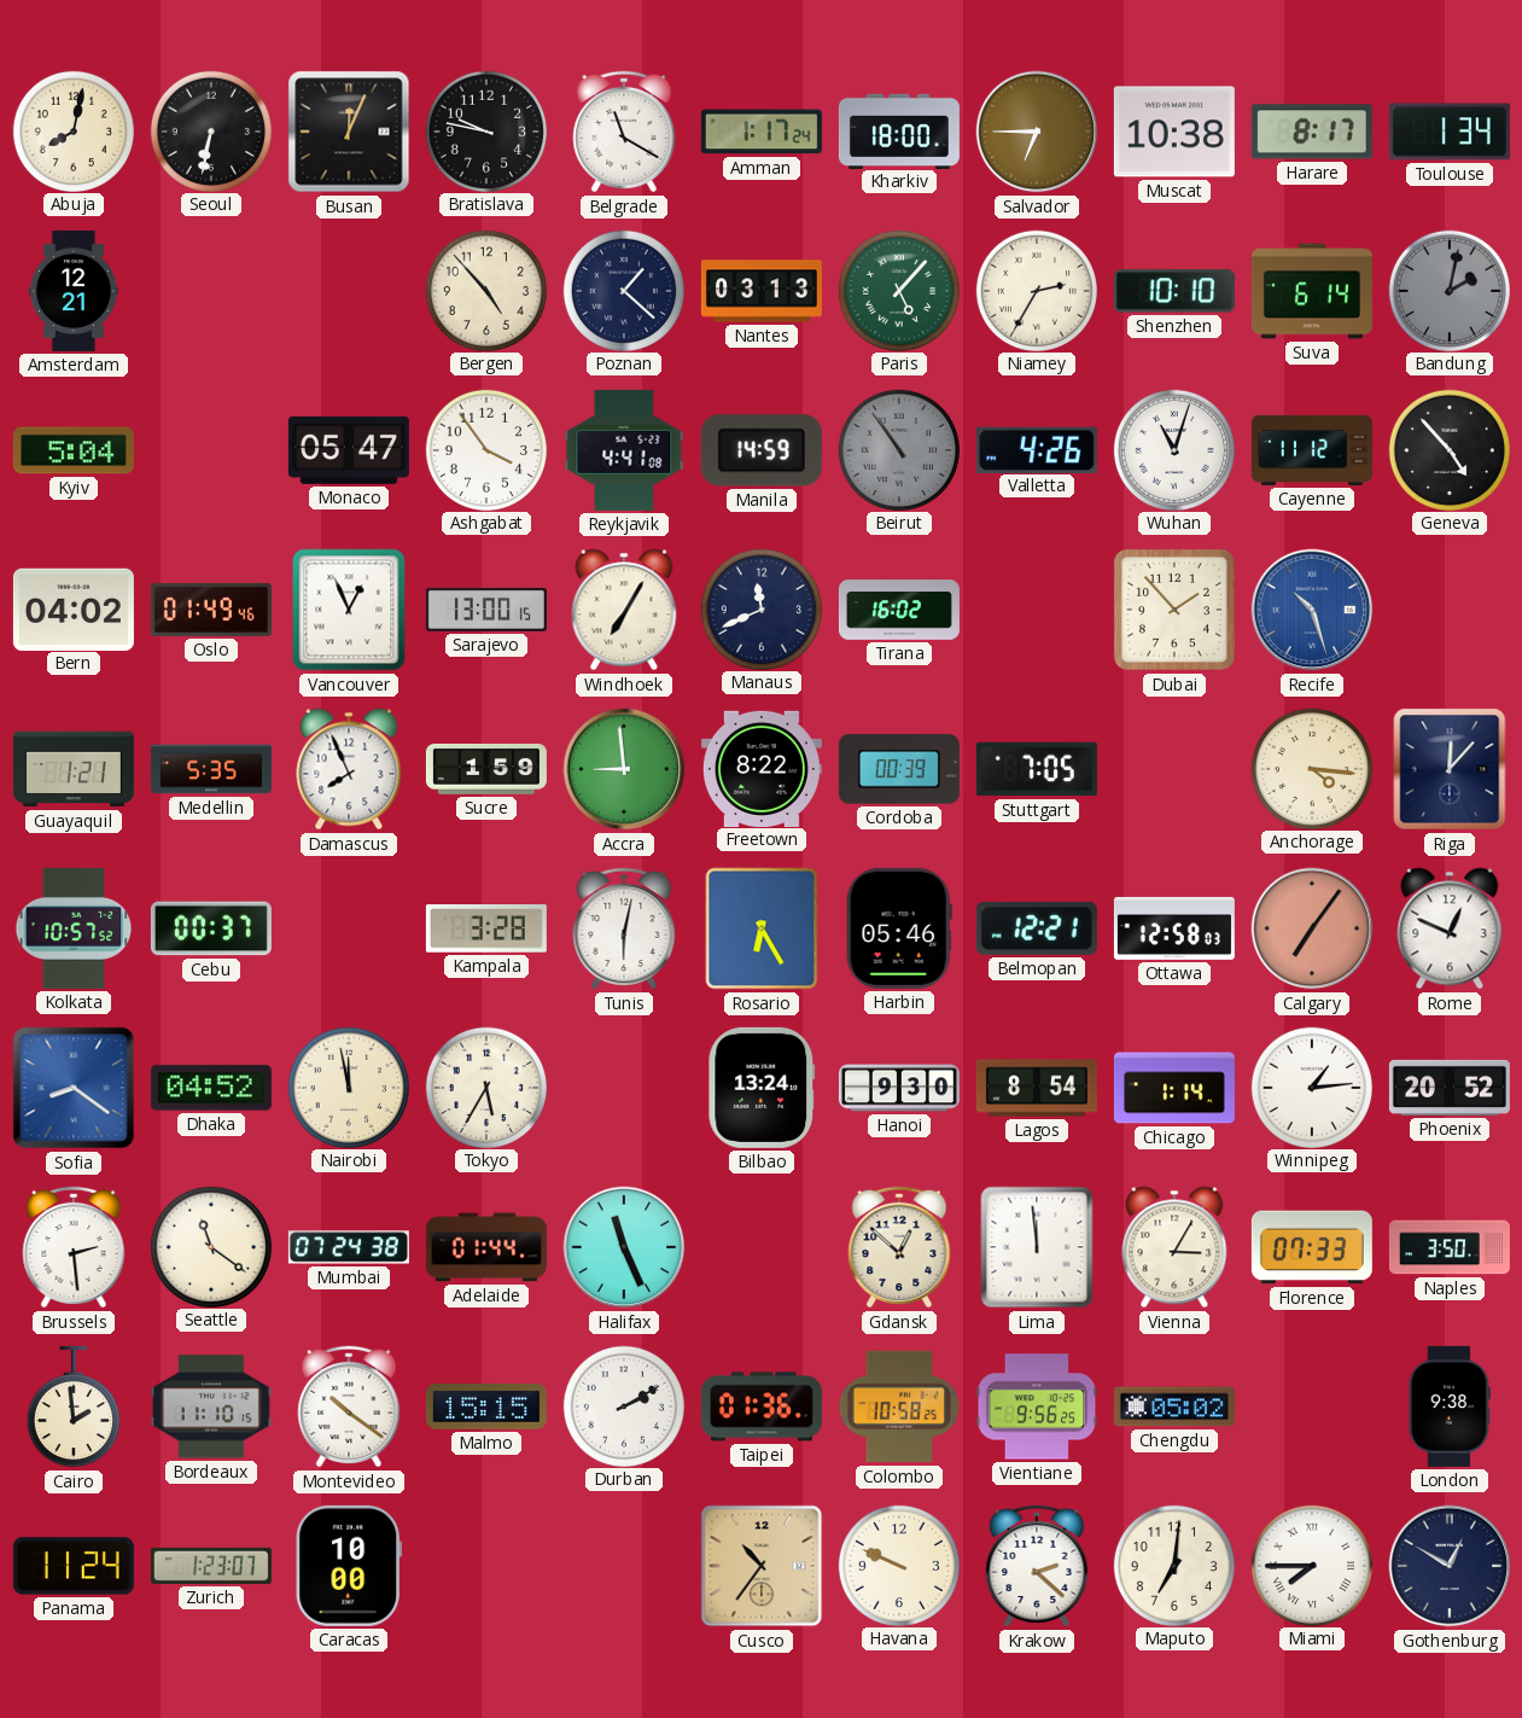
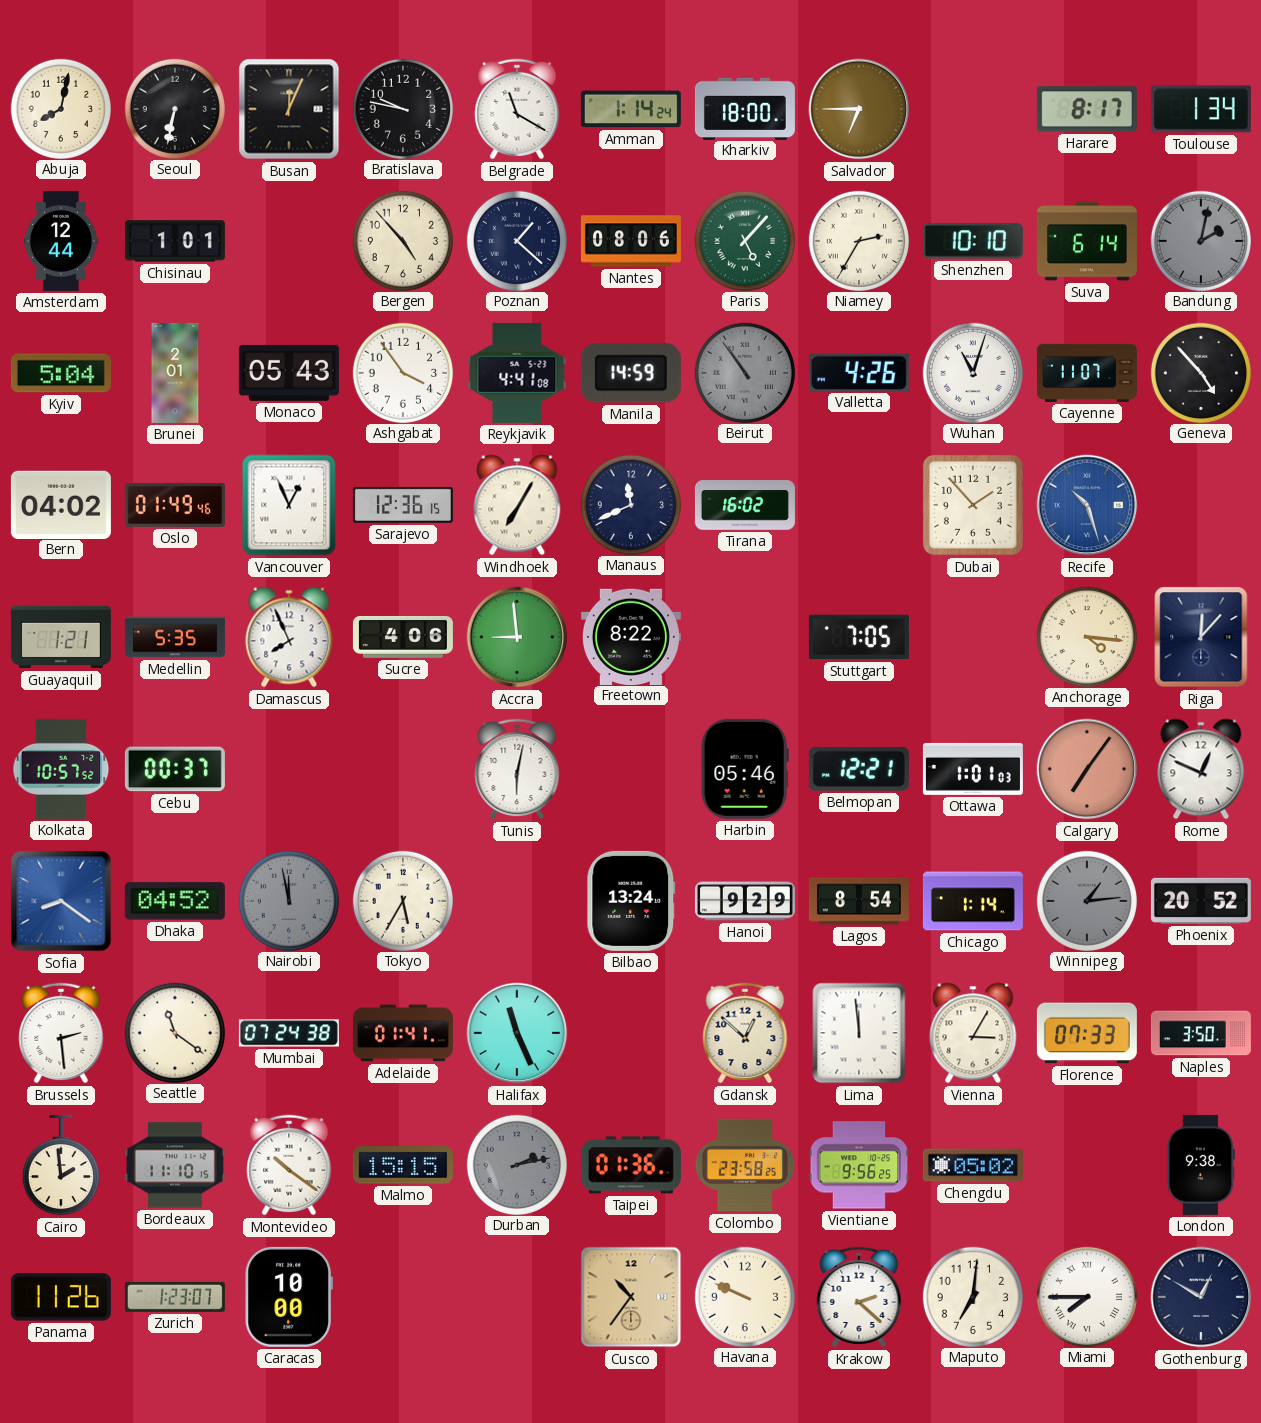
Amman: 1:17 -> 1:14
Muscat: 10:38 -> none
Amsterdam: 12:21 -> 12:44
Chisinau: none -> 1:01
Nantes: 03:13 -> 08:06
Brunei: none -> 2:01
Monaco: 05:47 -> 05:43
Cayenne: 11:12 -> 11:07
Sarajevo: 13:00 -> 12:36
Sucre: 1:59 -> 4:06
Cordoba: 00:39 -> none
Kampala: 3:28 -> none
Rosario: 6:25 -> none
Ottawa: 12:58 -> 1:01
Nairobi dial: cream -> grey
Hanoi: 9:30 -> 9:29
Winnipeg dial: white -> grey
Adelaide: 01:44 -> 01:41
Durban: 2:10 -> 2:13
Durban dial: white -> grey
Colombo: 10:58 -> 23:58
Panama: 11:24 -> 11:26
